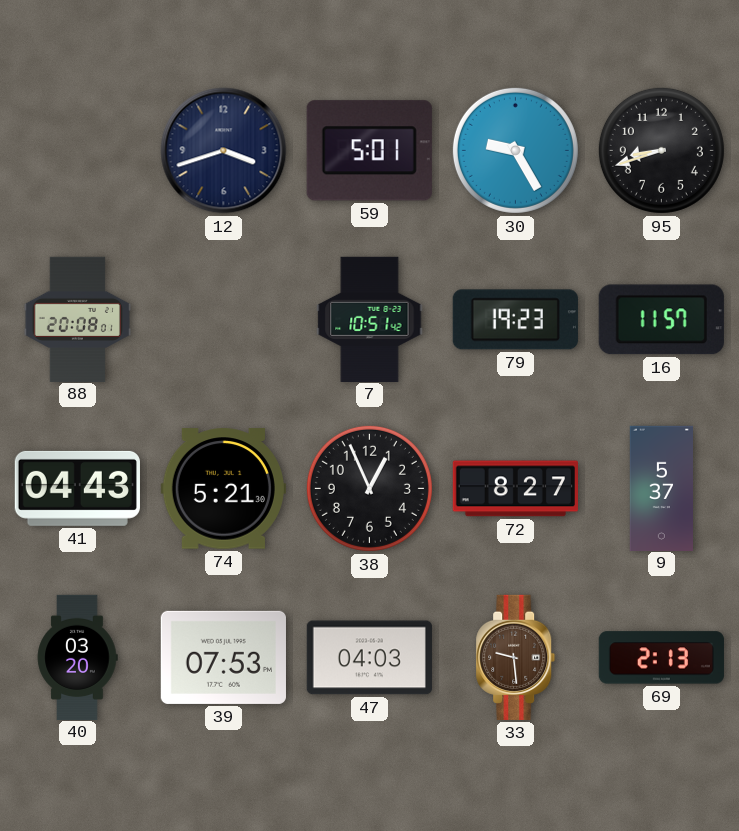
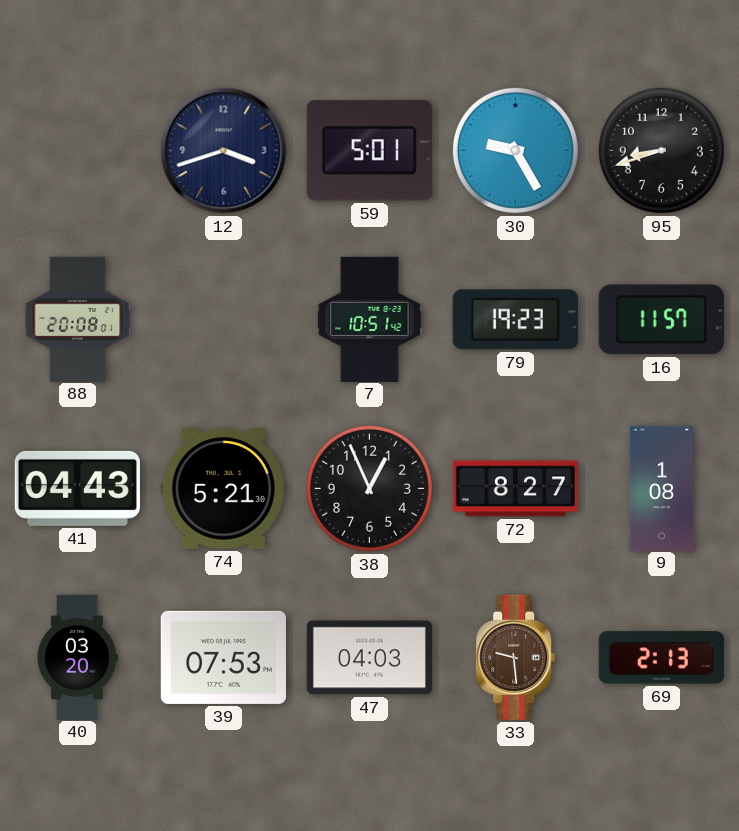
9: 5:37 -> 1:08
